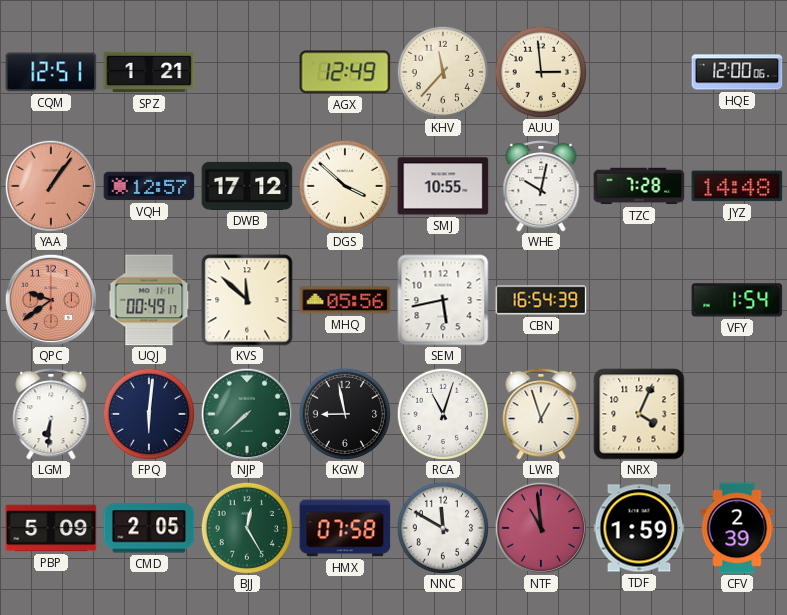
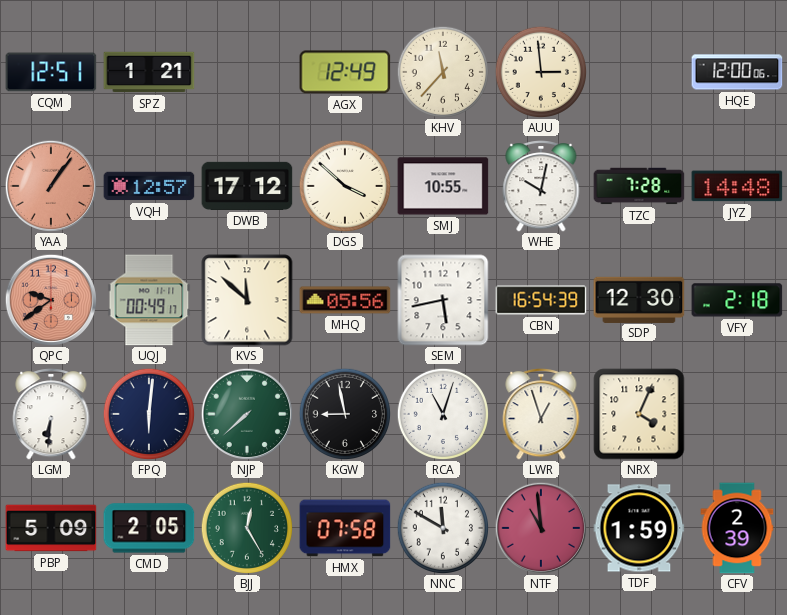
SDP: none -> 12:30
VFY: 1:54 -> 2:18
